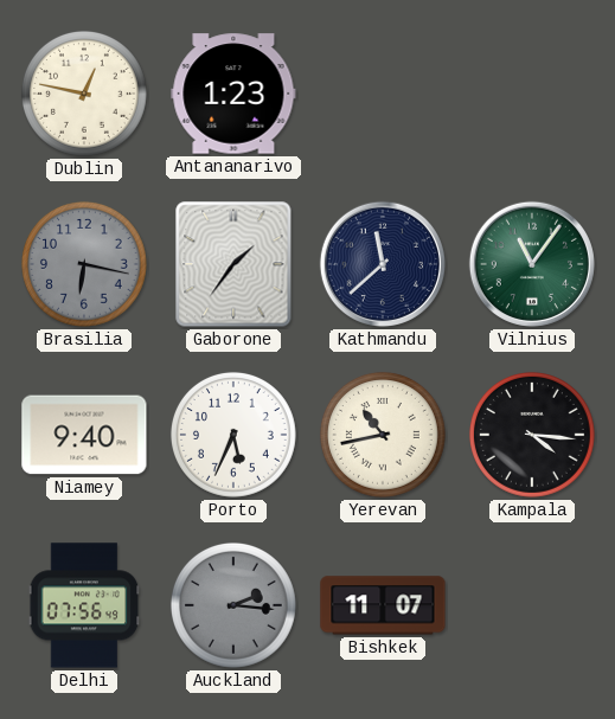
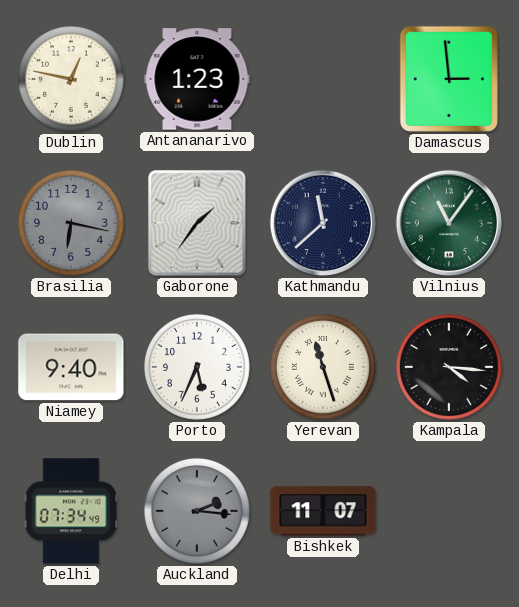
Damascus: none -> 2:59
Yerevan: 10:43 -> 11:27
Delhi: 07:56 -> 07:34
